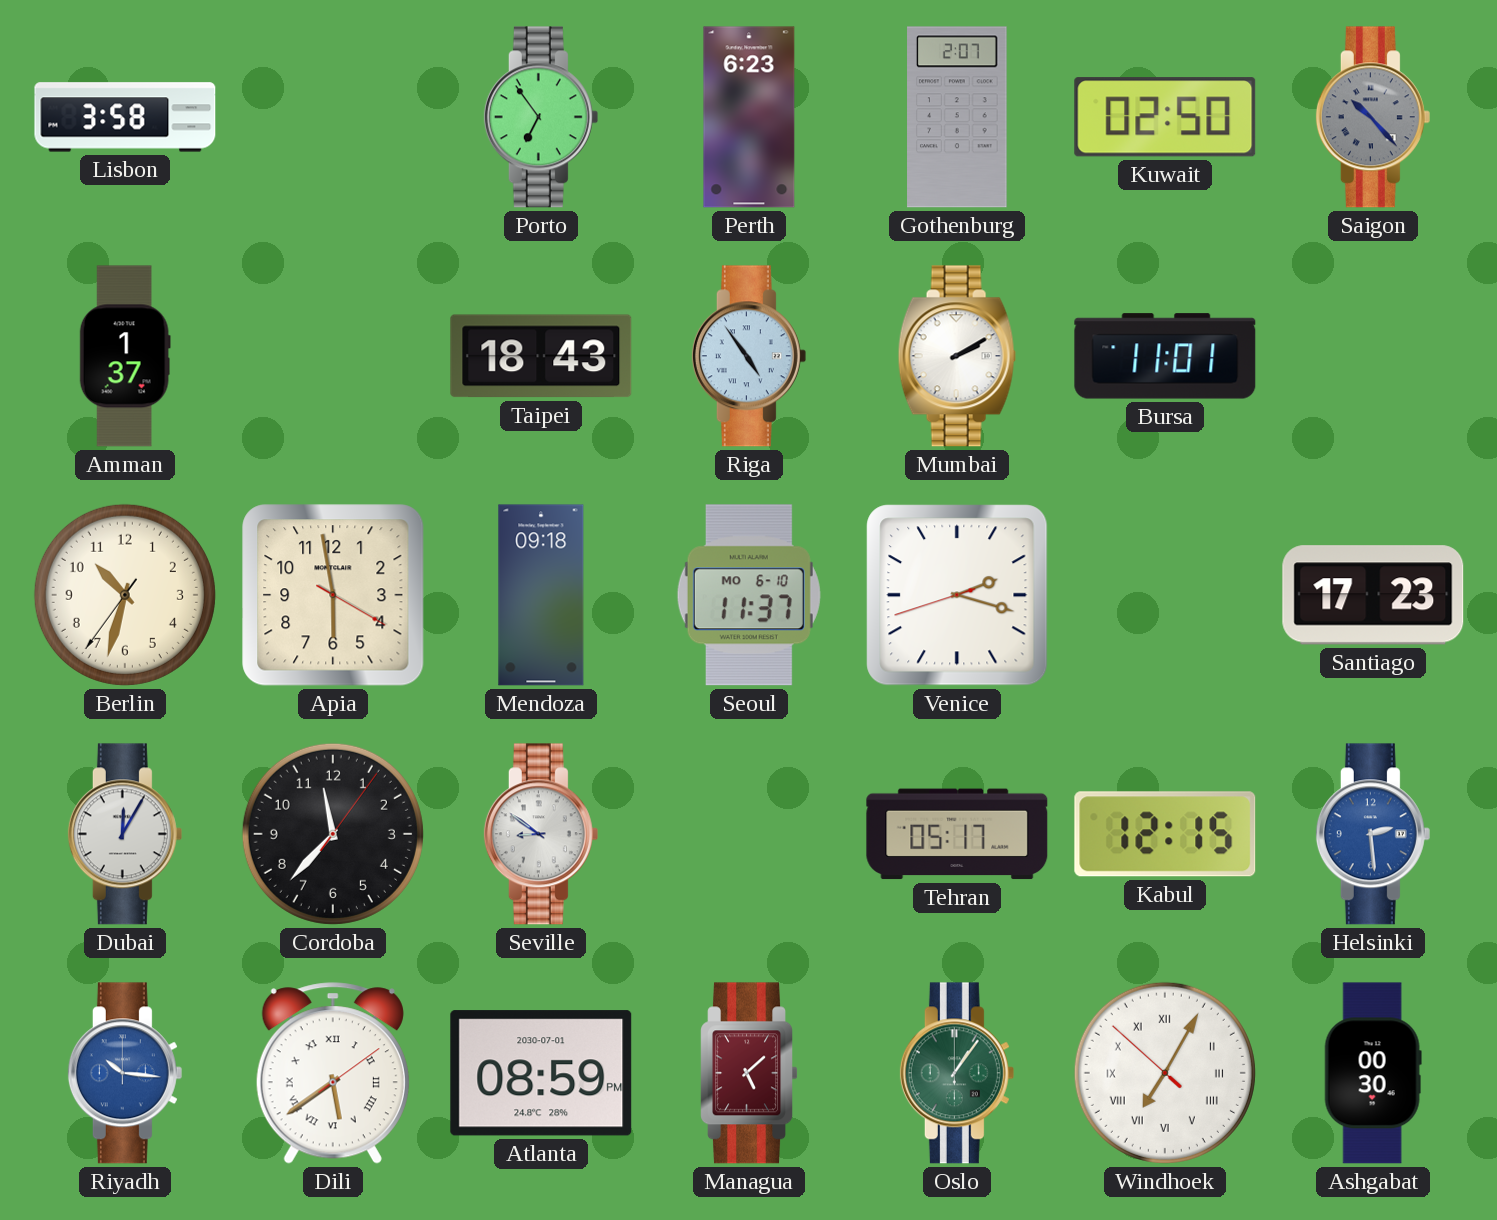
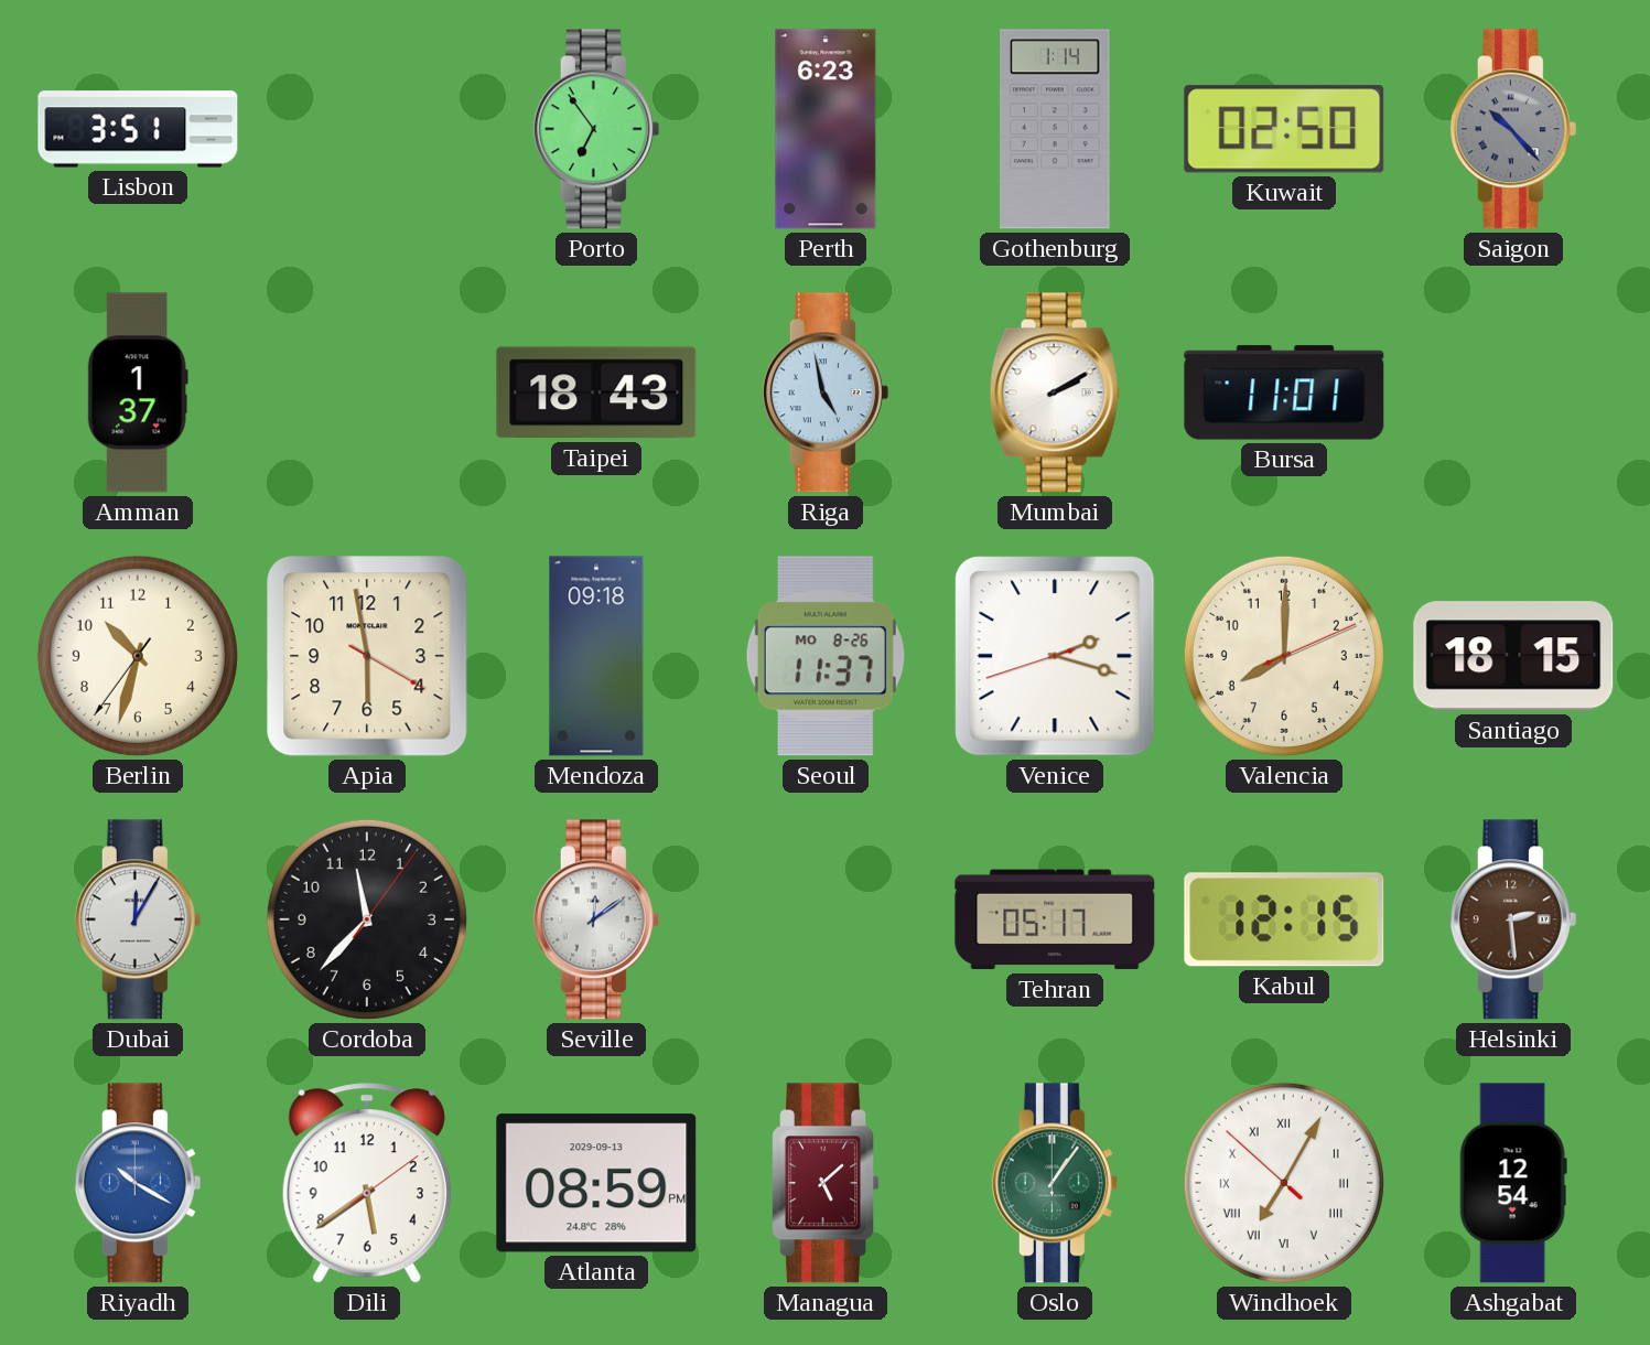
Lisbon: 3:58 -> 3:51
Gothenburg: 2:07 -> 1:14
Riga: 4:54 -> 4:58
Seoul date: MO 6-10 -> MO 8-26
Valencia: none -> 8:00
Santiago: 17:23 -> 18:15
Seville: 8:51 -> 12:09
Helsinki dial: blue -> brown
Riyadh: 10:16 -> 10:20
Dili numerals: Roman -> Arabic
Atlanta date: 2030-07-01 -> 2029-09-13
Ashgabat: 00:30 -> 12:54
